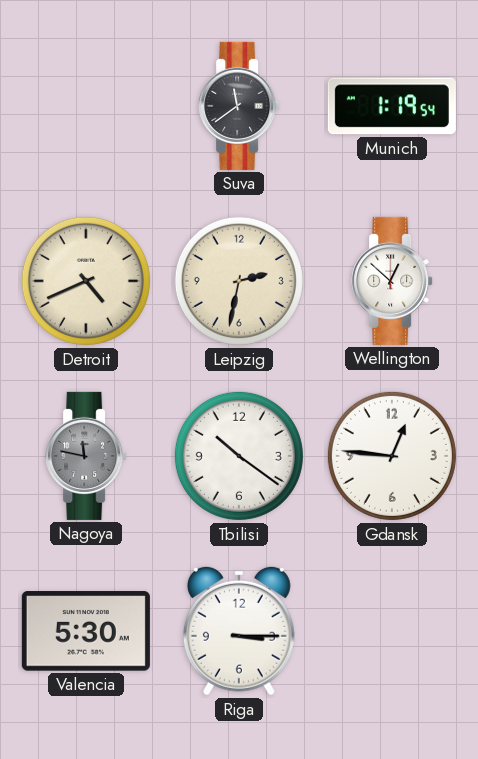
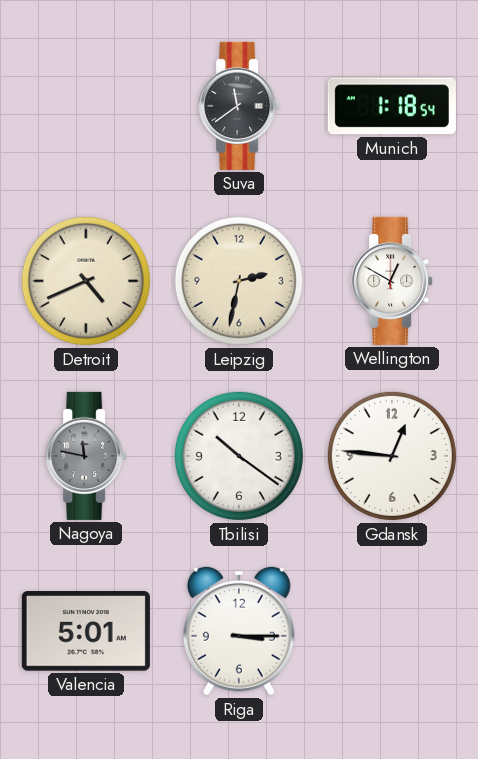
Munich: 1:19 -> 1:18
Wellington: 12:52 -> 12:50
Valencia: 5:30 -> 5:01
